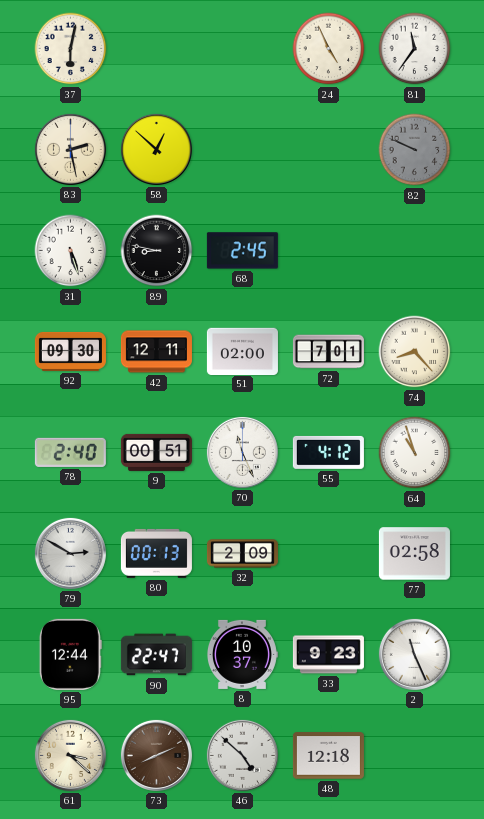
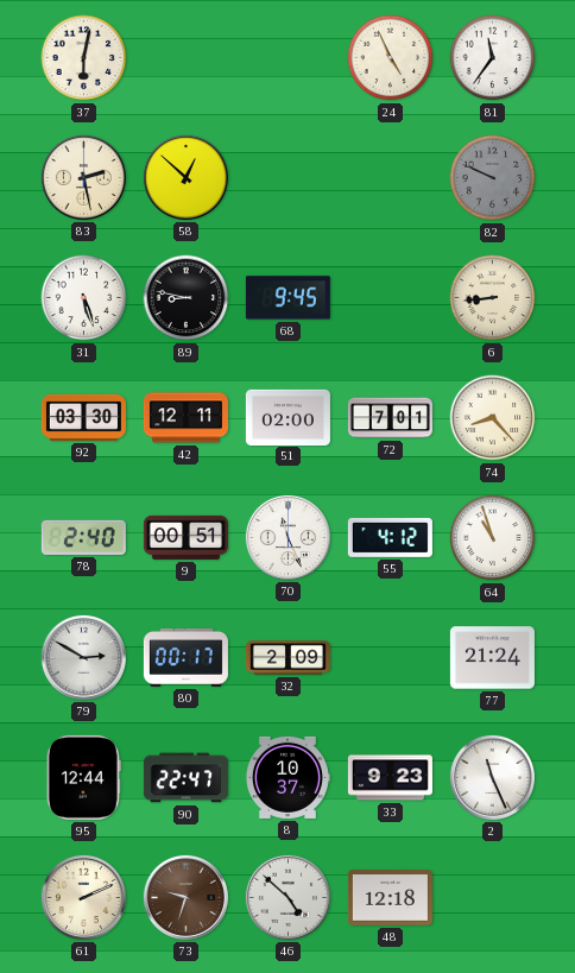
68: 2:45 -> 9:45
6: none -> 8:44
92: 09:30 -> 03:30
80: 00:13 -> 00:17
77: 02:58 -> 21:24
61: 3:22 -> 2:11
73: 8:11 -> 9:33
